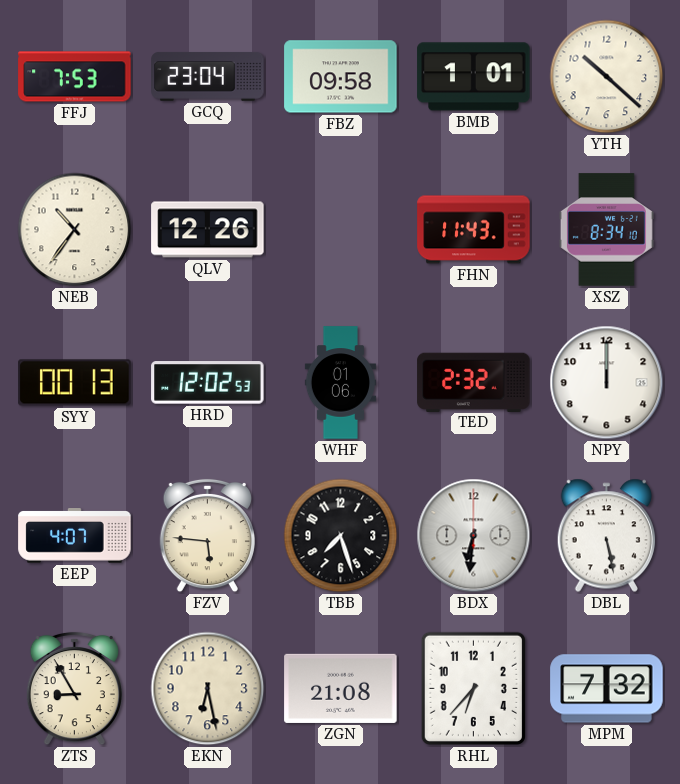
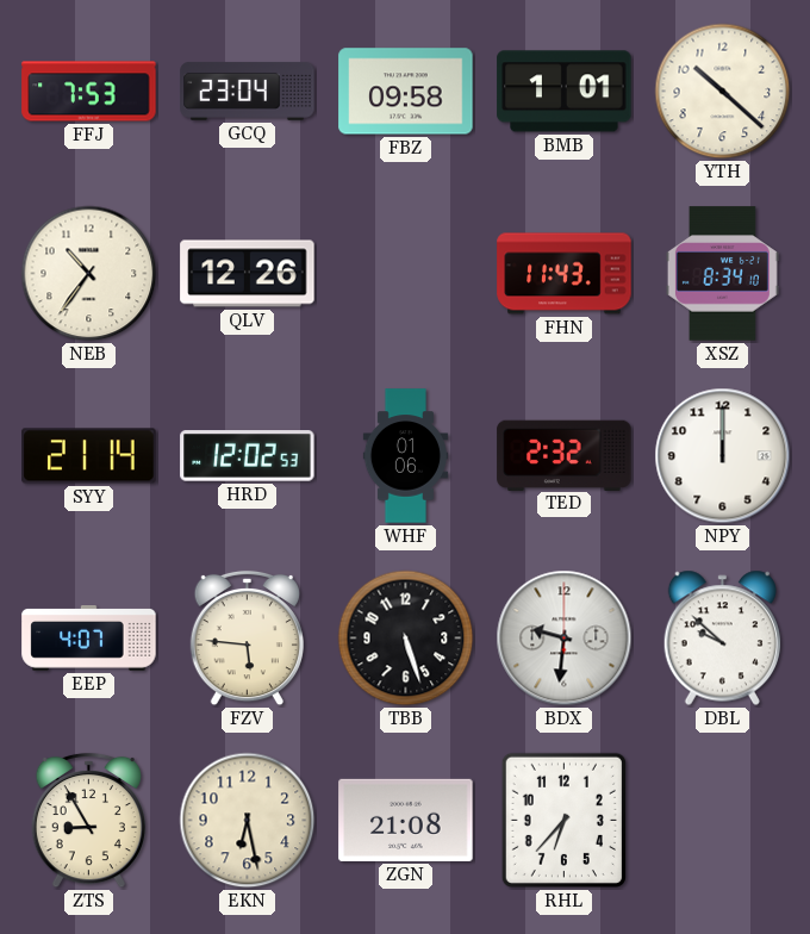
SYY: 00:13 -> 21:14
TBB: 7:27 -> 5:27
BDX: 6:31 -> 9:31
DBL: 5:28 -> 9:52
MPM: 7:32 -> none
